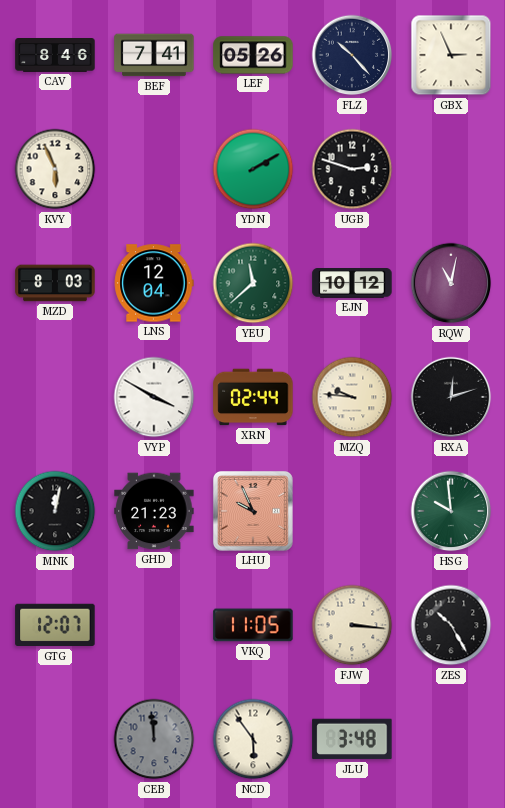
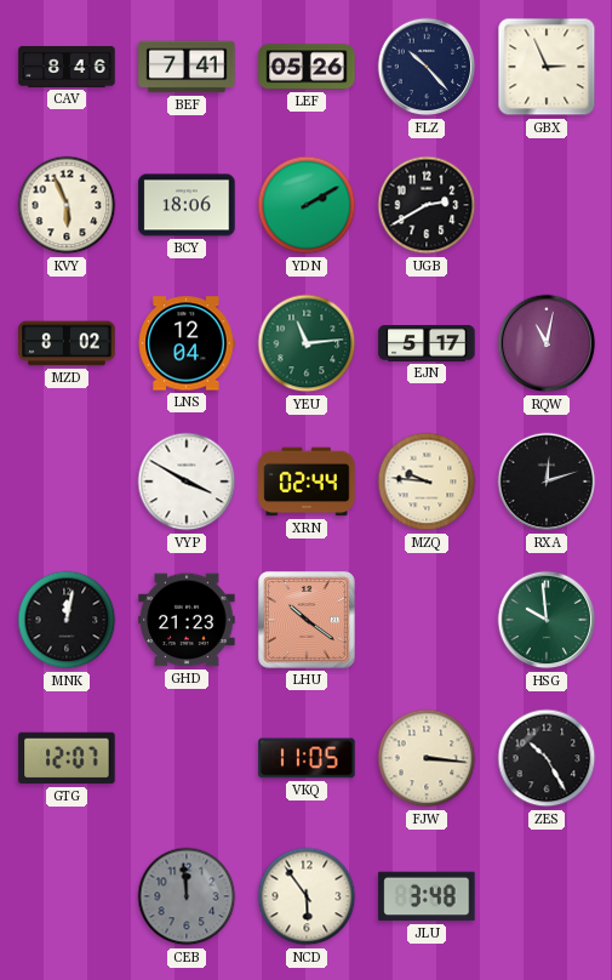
BCY: none -> 18:06
UGB: 2:48 -> 2:40
MZD: 8:03 -> 8:02
YEU: 11:38 -> 11:14
EJN: 10:12 -> 5:17
LHU: 9:56 -> 10:21
